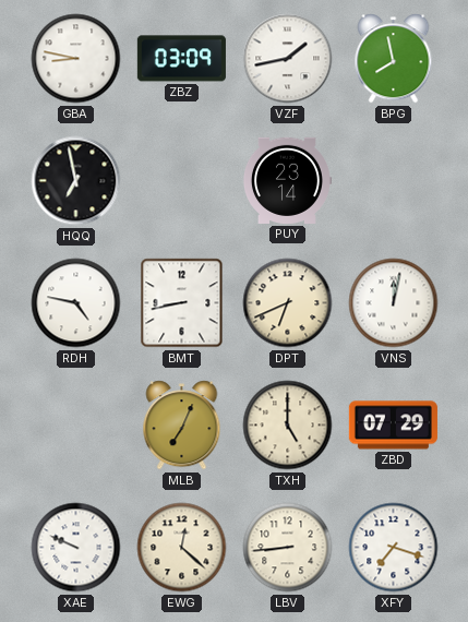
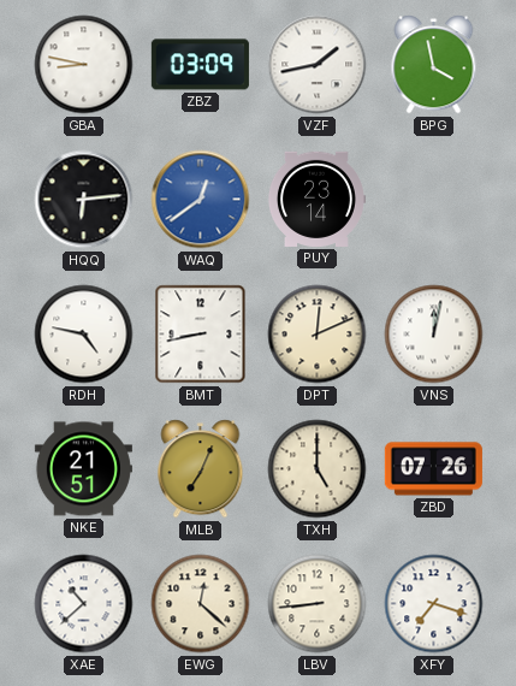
BPG: 7:58 -> 3:58
HQQ: 6:58 -> 6:14
WAQ: none -> 12:39
DPT: 6:41 -> 12:11
NKE: none -> 21:51
ZBD: 07:29 -> 07:26
XAE: 9:49 -> 10:38
